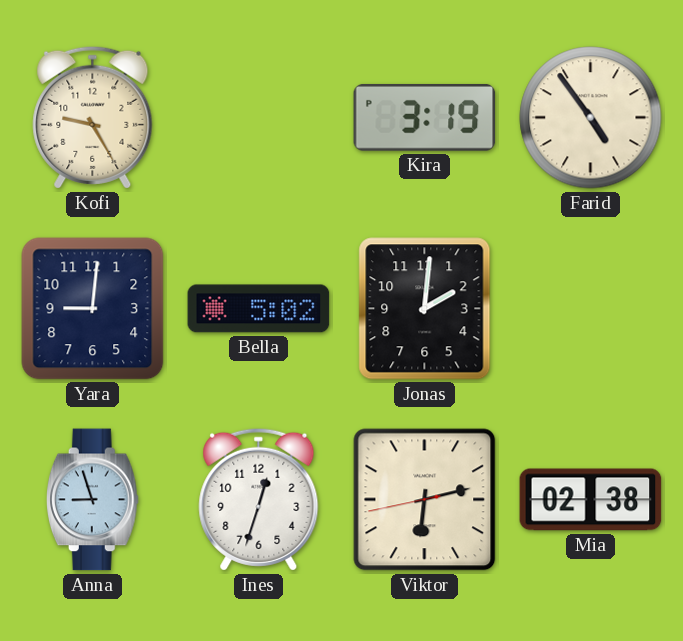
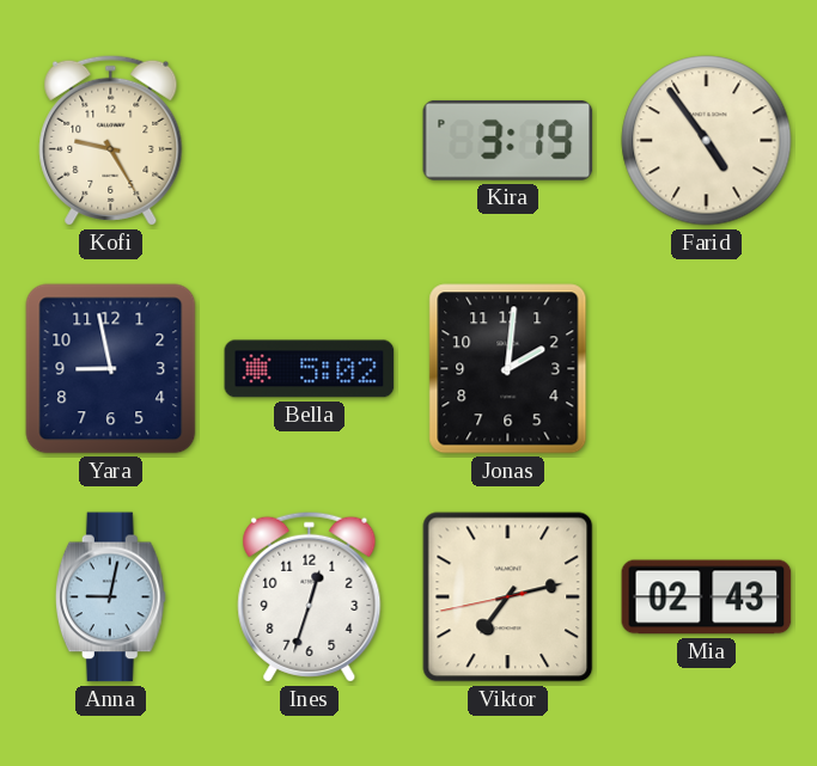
Yara: 9:01 -> 8:58
Anna: 8:57 -> 9:02
Viktor: 6:12 -> 7:12
Mia: 02:38 -> 02:43
